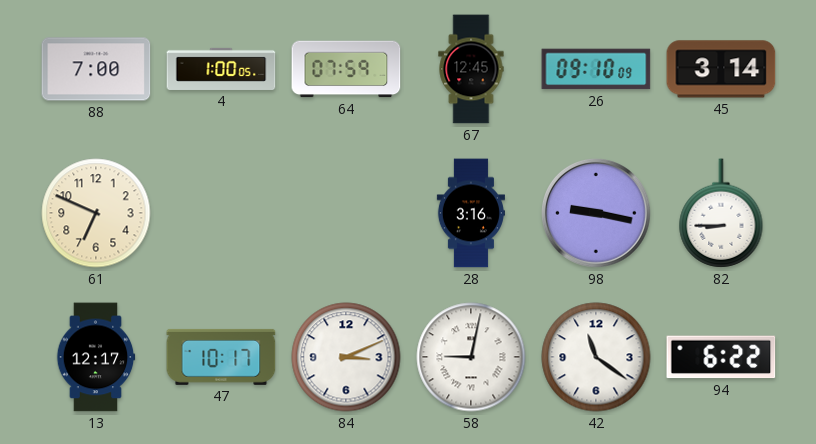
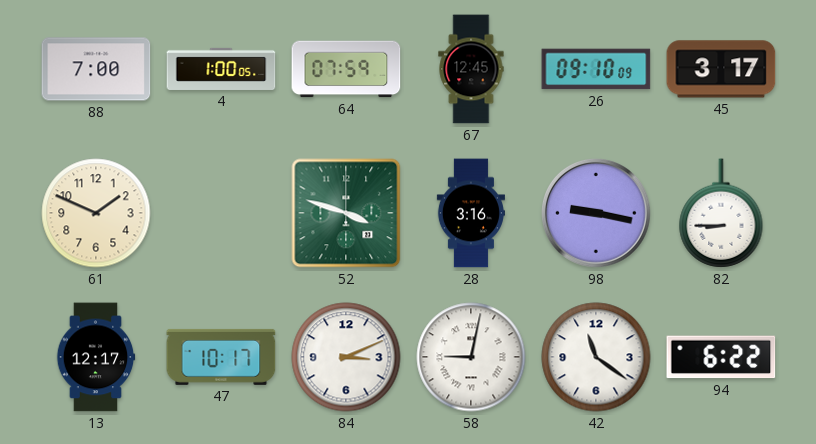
45: 3:14 -> 3:17
61: 6:49 -> 1:49
52: none -> 3:48
